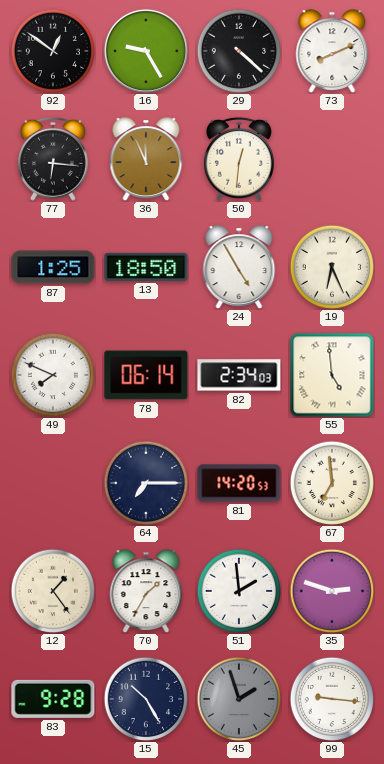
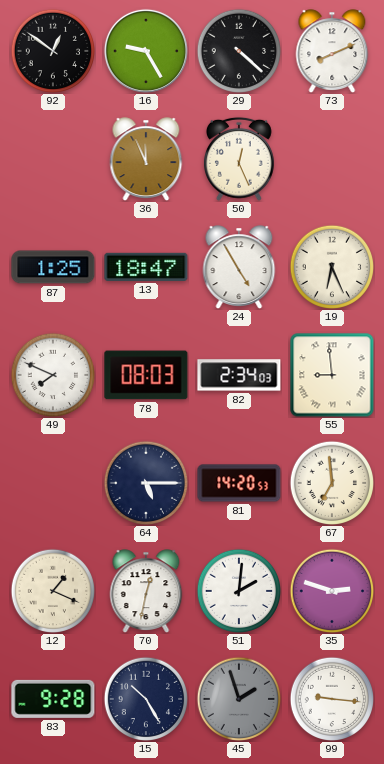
77: 6:16 -> none
50: 12:31 -> 12:26
13: 18:50 -> 18:47
78: 06:14 -> 08:03
55: 4:59 -> 8:59
64: 7:15 -> 5:15
12: 1:24 -> 1:19
70: 1:35 -> 12:32
51: 1:59 -> 2:01
